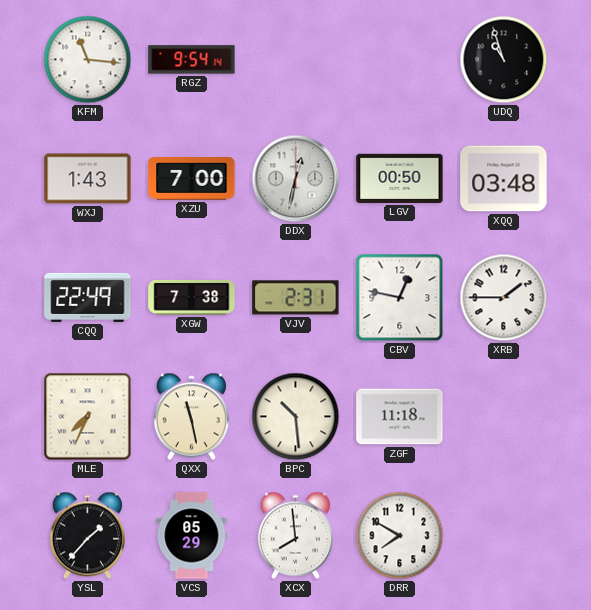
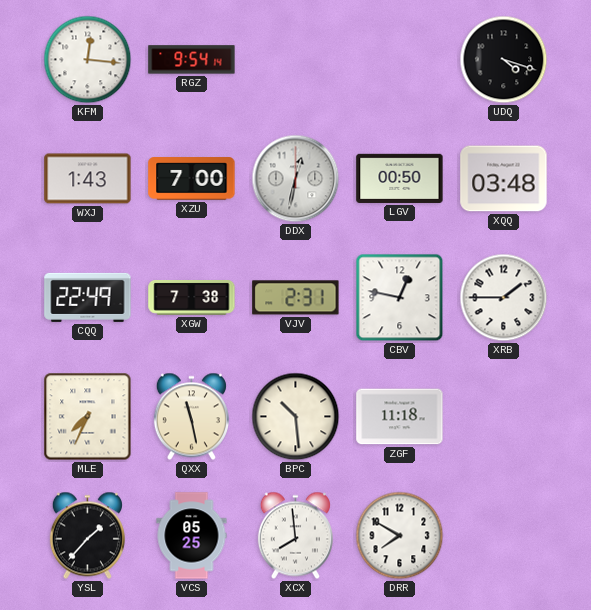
KFM: 11:16 -> 12:16
UDQ: 10:57 -> 4:18
VCS: 05:29 -> 05:25
